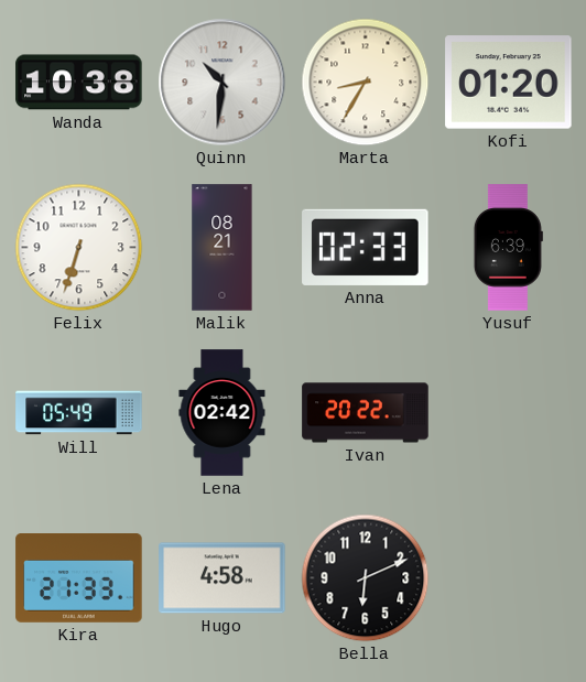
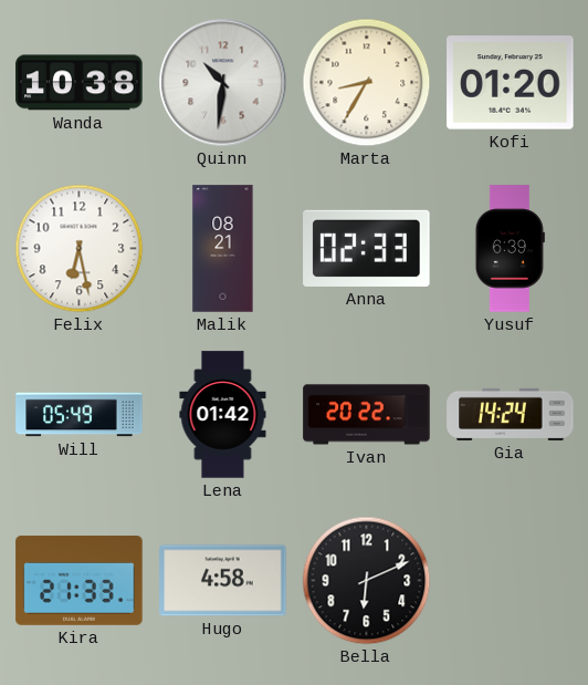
Felix: 6:33 -> 6:28
Lena: 02:42 -> 01:42
Gia: none -> 14:24
